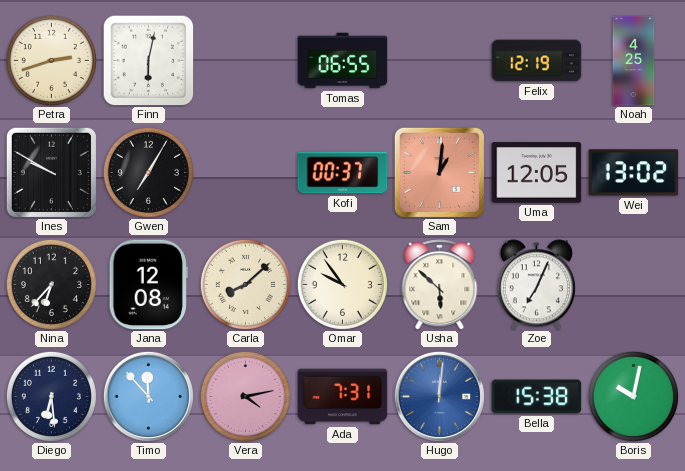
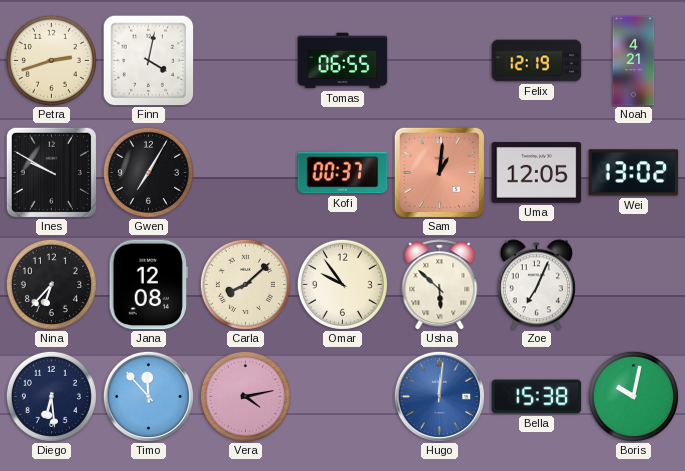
Finn: 6:02 -> 4:02
Noah: 4:25 -> 4:21
Ada: 7:31 -> none
